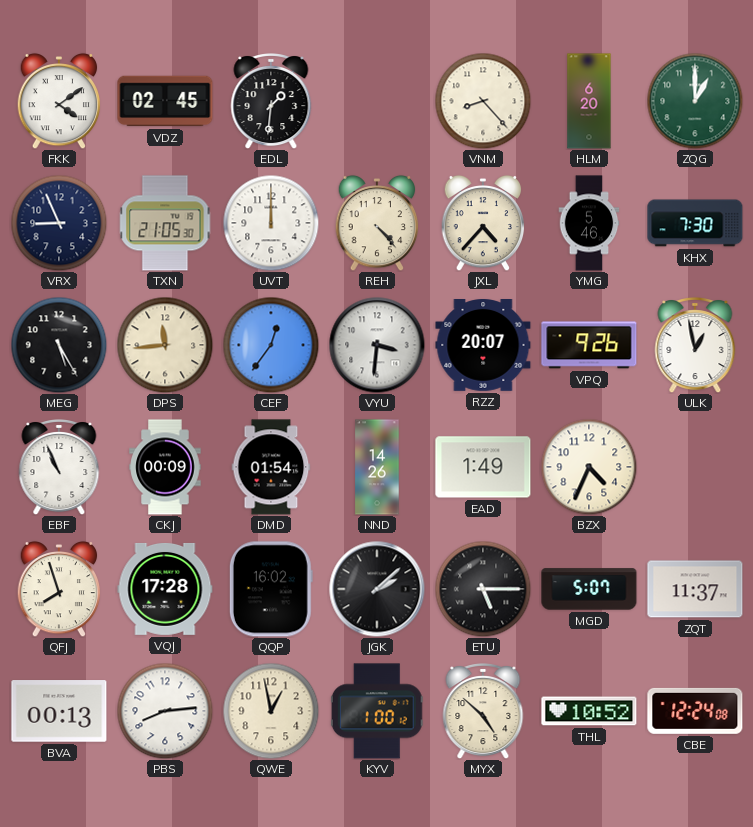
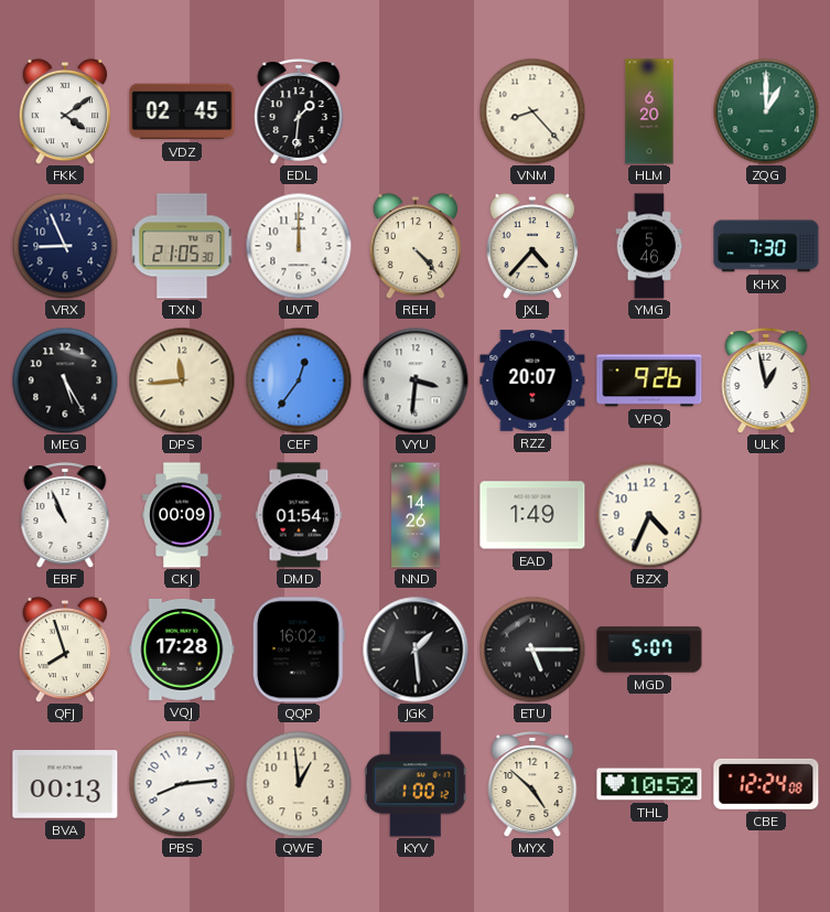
JGK: 2:08 -> 1:29
ZQT: 11:37 -> none
QWE: 12:58 -> 12:59
